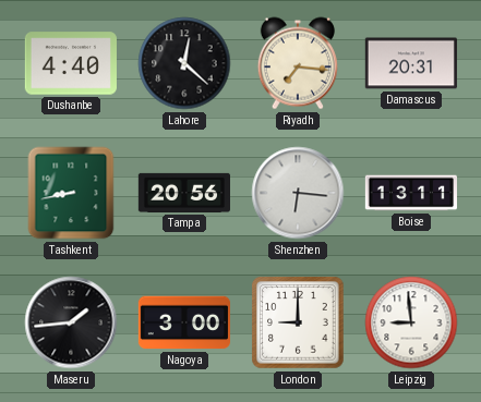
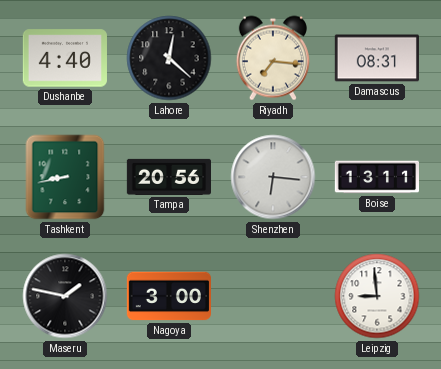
Damascus: 20:31 -> 08:31
Maseru: 1:44 -> 1:47
London: 9:00 -> none
